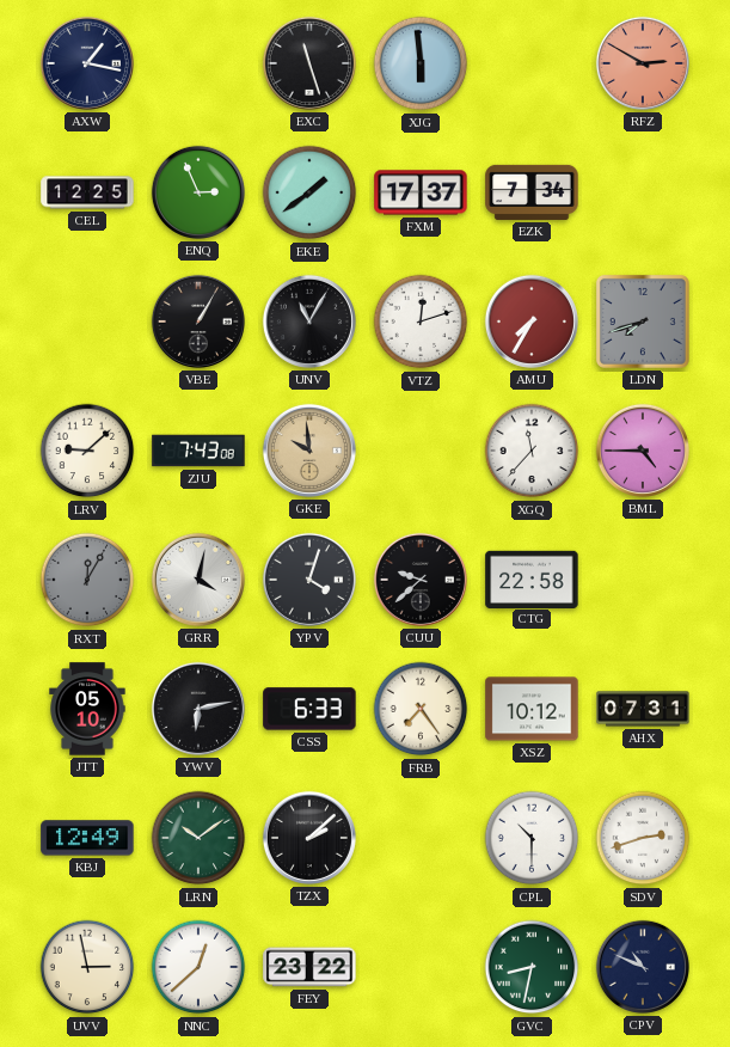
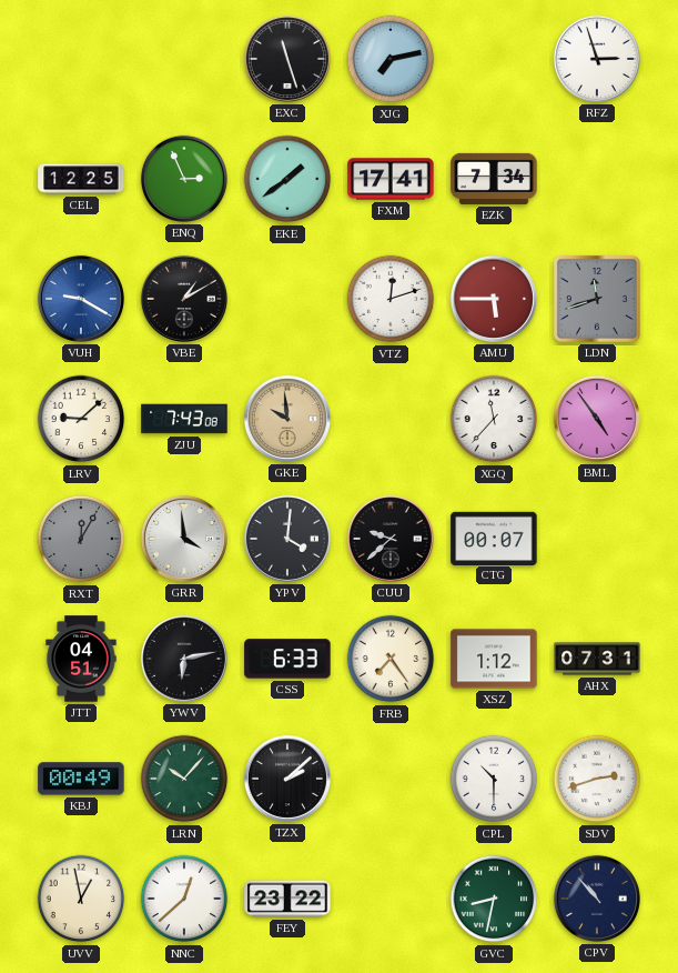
AXW: 1:17 -> none
XJG: 5:59 -> 7:13
RFZ: 2:50 -> 2:57
RFZ dial: salmon -> white
FXM: 17:37 -> 17:41
VUH: none -> 9:20
VBE: 1:05 -> 1:10
UNV: 11:05 -> none
AMU: 7:35 -> 5:45
LDN: 7:42 -> 11:42
BML: 4:45 -> 4:54
GRR: 4:02 -> 3:59
YPV: 4:03 -> 4:01
CTG: 22:58 -> 00:07
JTT: 05:10 -> 04:51
XSZ: 10:12 -> 1:12
KBJ: 12:49 -> 00:49
LRN: 10:09 -> 10:07
UVV: 2:58 -> 12:58
CPV: 10:49 -> 10:53
